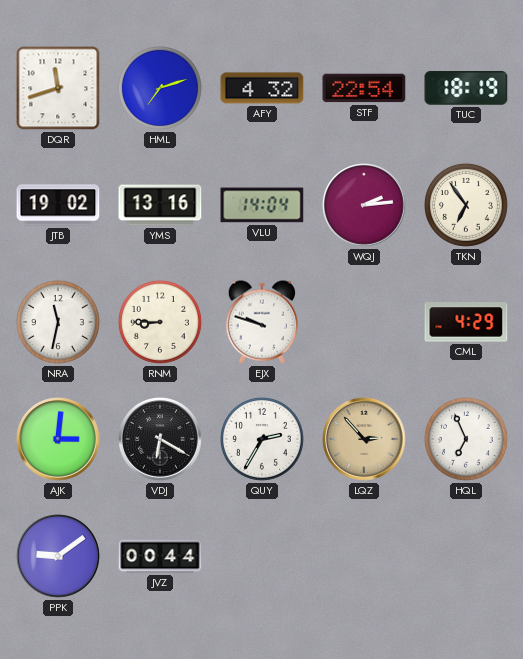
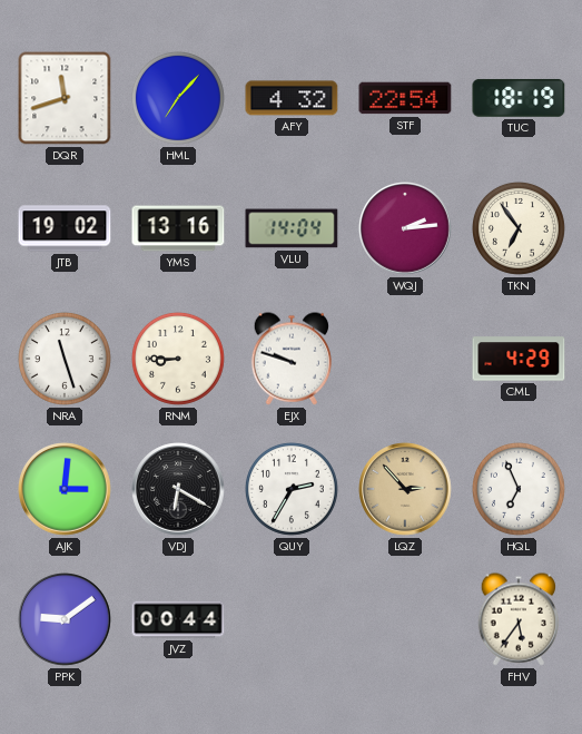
HML: 7:12 -> 7:07
NRA: 11:32 -> 11:27
FHV: none -> 5:36
